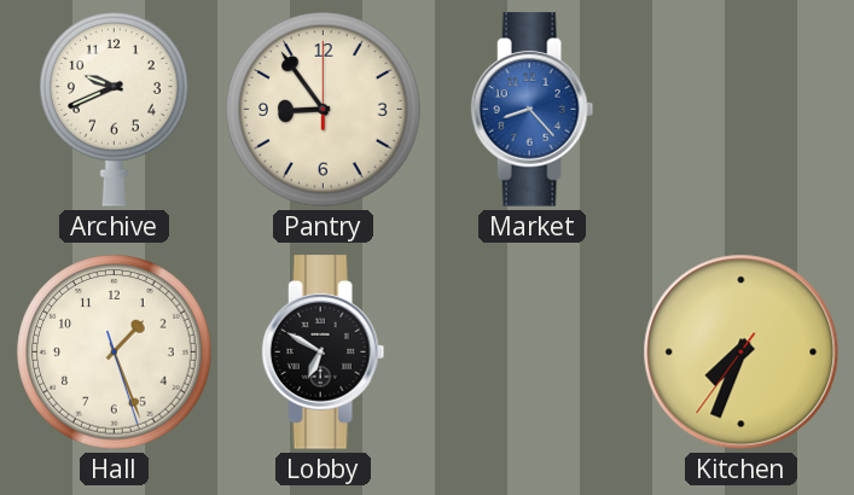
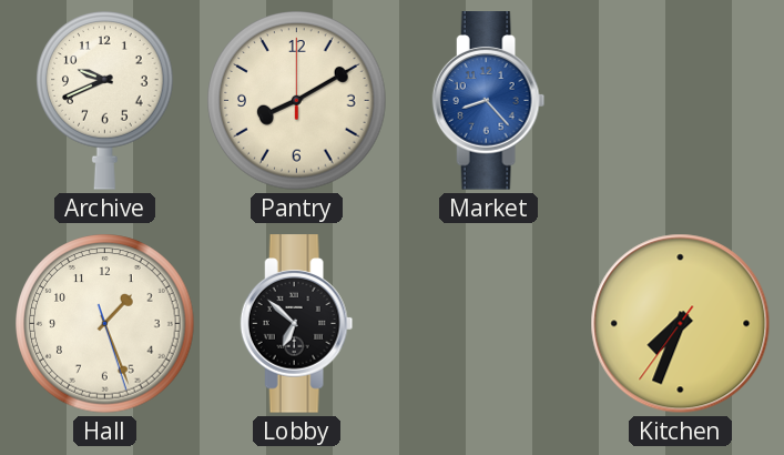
Pantry: 8:54 -> 8:10
Lobby: 6:50 -> 6:52
